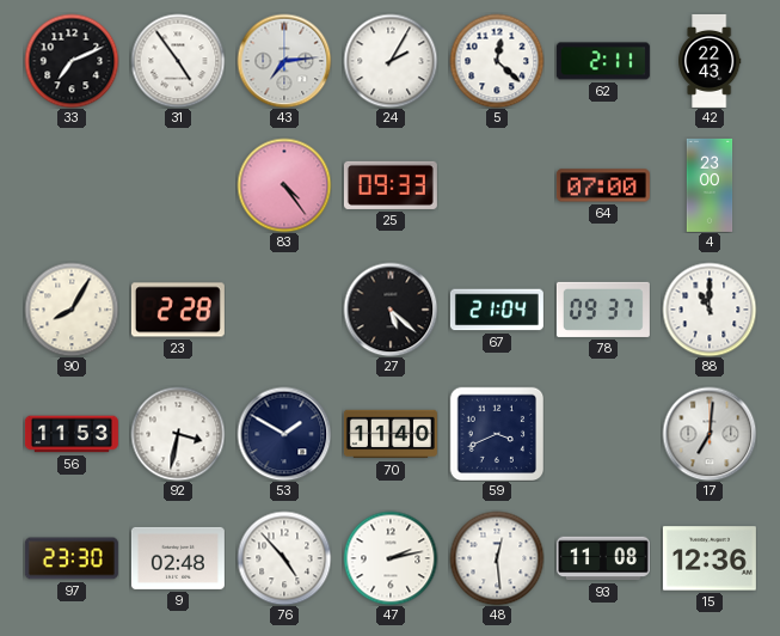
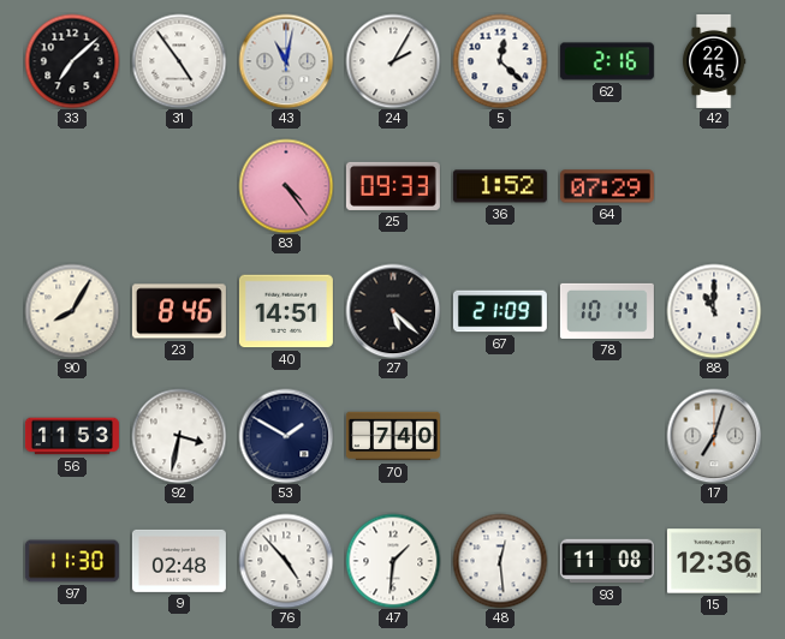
33: 7:11 -> 7:08
43: 7:14 -> 11:02
62: 2:11 -> 2:16
42: 22:43 -> 22:45
36: none -> 1:52
64: 07:00 -> 07:29
4: 23:00 -> none
23: 2:28 -> 8:46
40: none -> 14:51
67: 21:04 -> 21:09
78: 09:37 -> 10:14
70: 11:40 -> 7:40
59: 3:41 -> none
17: 7:01 -> 7:03
97: 23:30 -> 11:30
47: 2:13 -> 1:31
